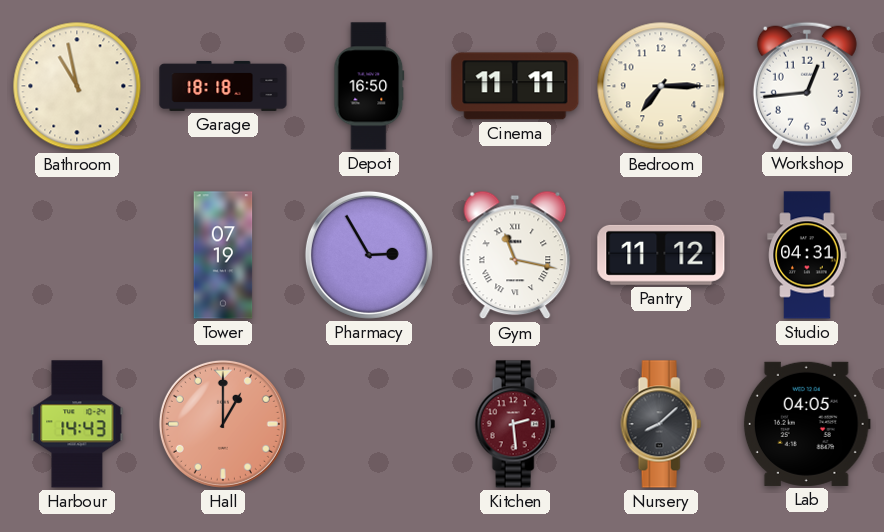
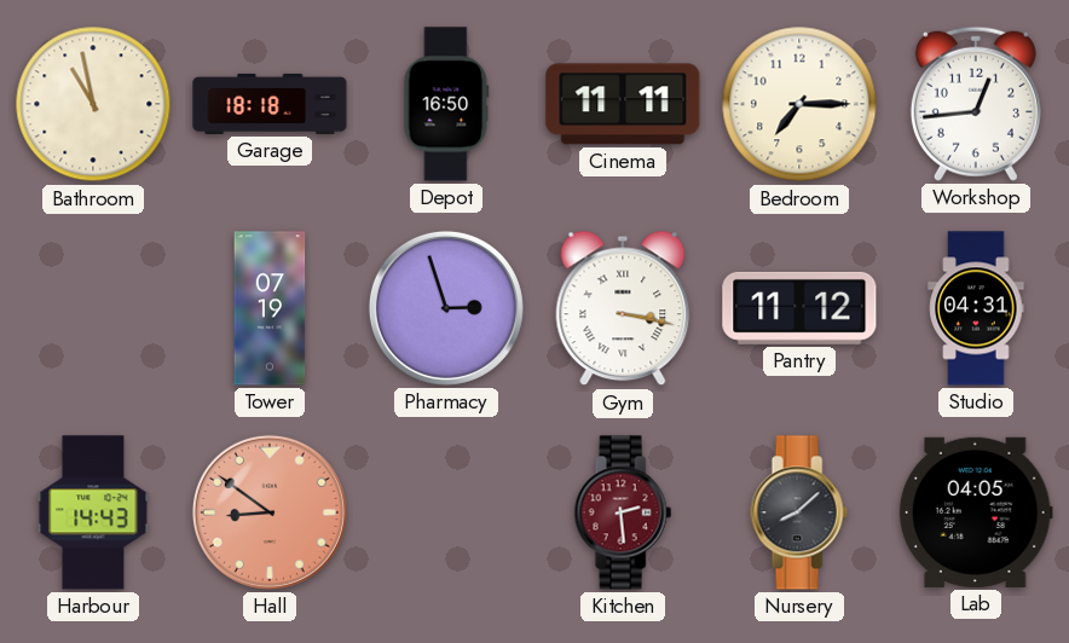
Pharmacy: 2:55 -> 2:57
Gym: 11:17 -> 3:17
Hall: 1:00 -> 8:51
